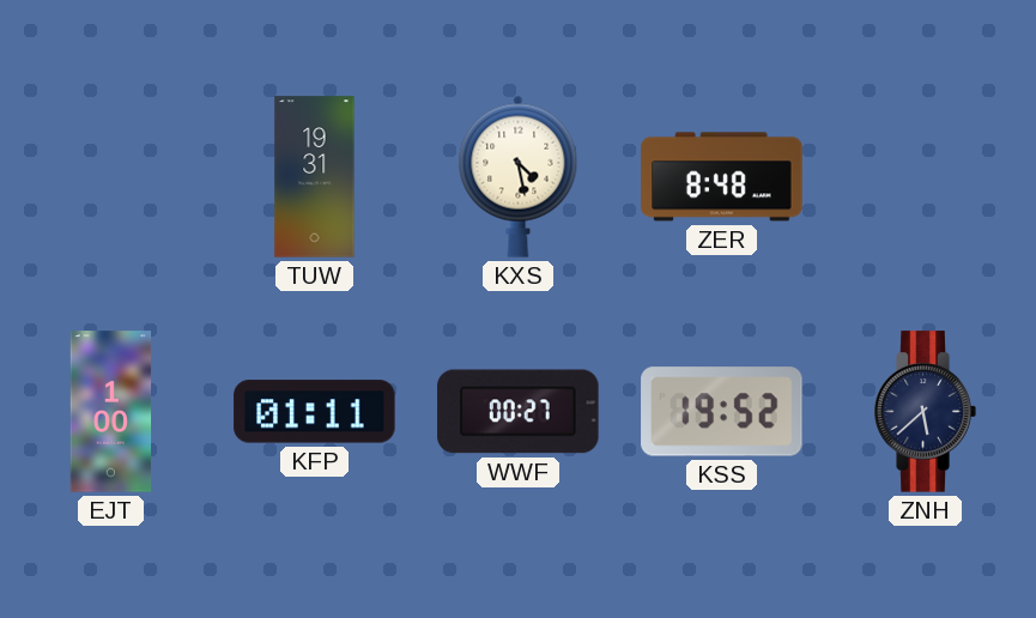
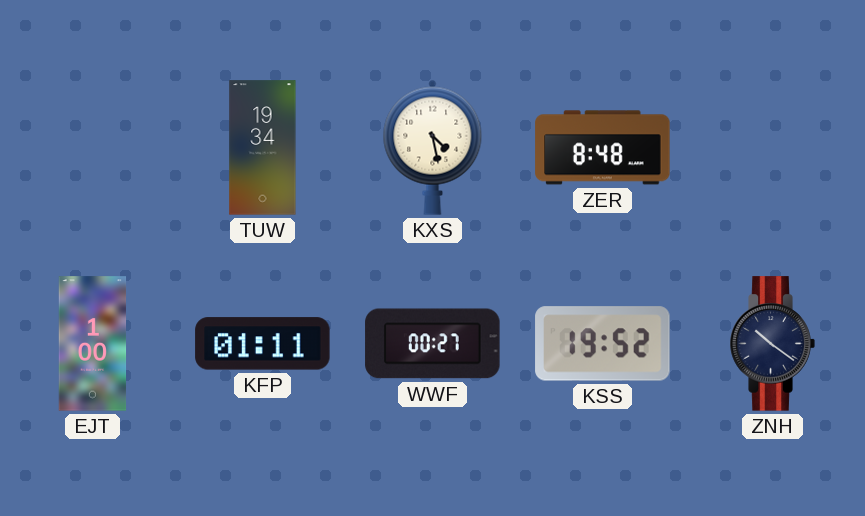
TUW: 19:31 -> 19:34
ZNH: 5:38 -> 10:21
